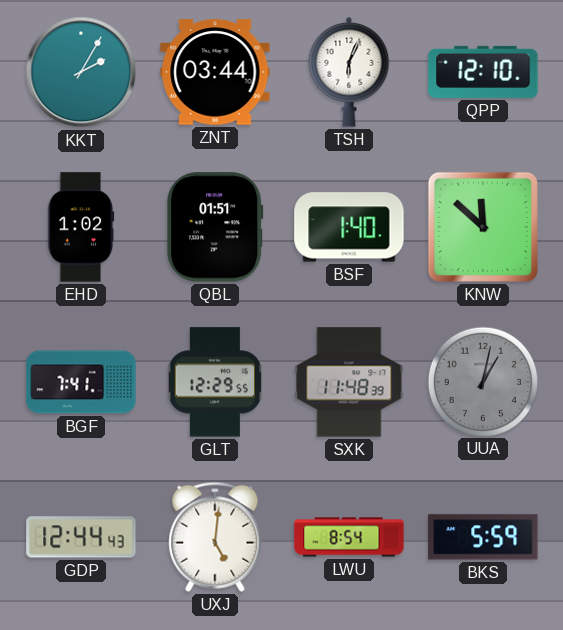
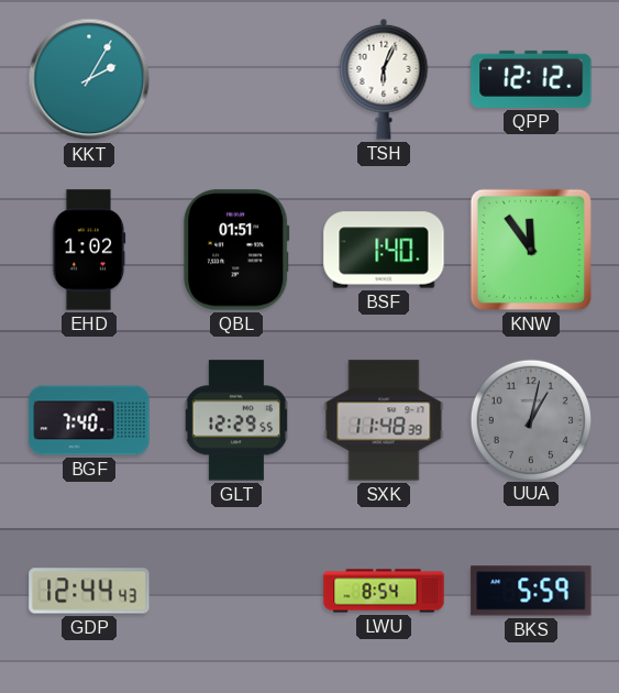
ZNT: 03:44 -> none
QPP: 12:10 -> 12:12
KNW: 11:52 -> 11:54
BGF: 7:41 -> 7:40
UXJ: 5:01 -> none
